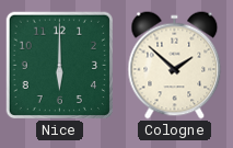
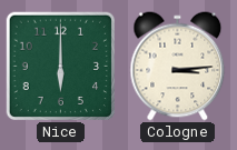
Cologne: 1:52 -> 3:14
